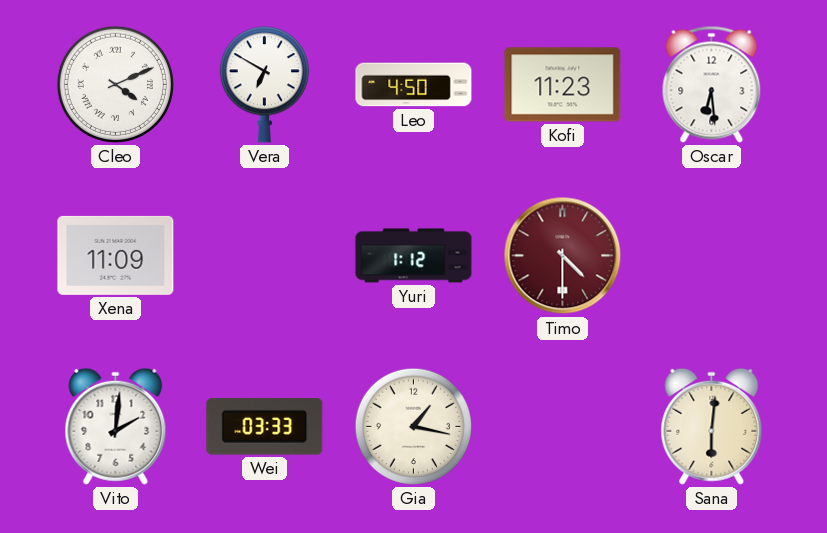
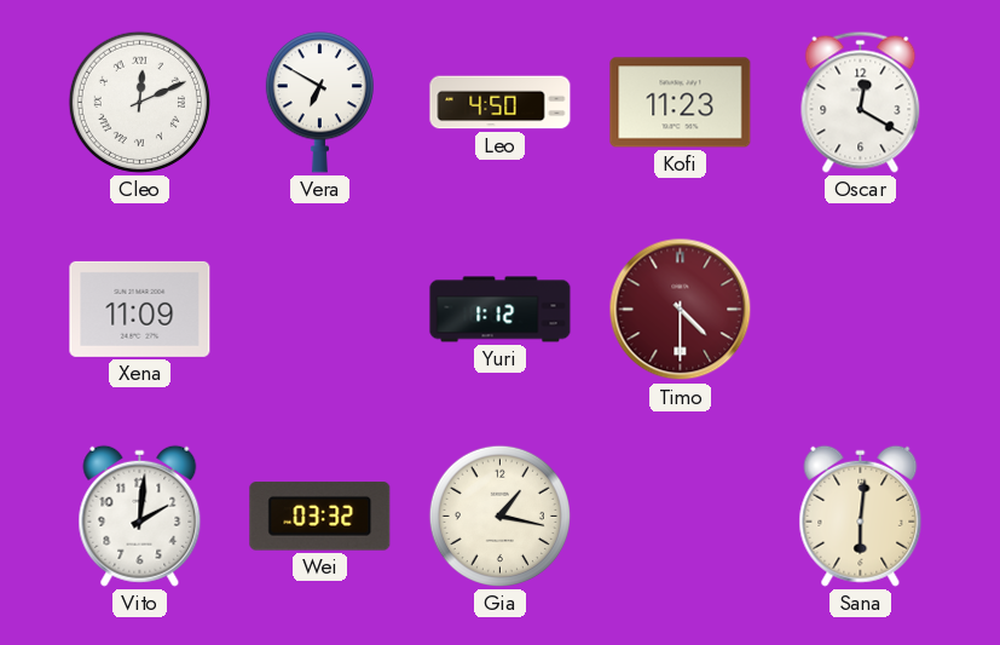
Cleo: 4:11 -> 12:11
Oscar: 6:29 -> 12:20
Wei: 03:33 -> 03:32
